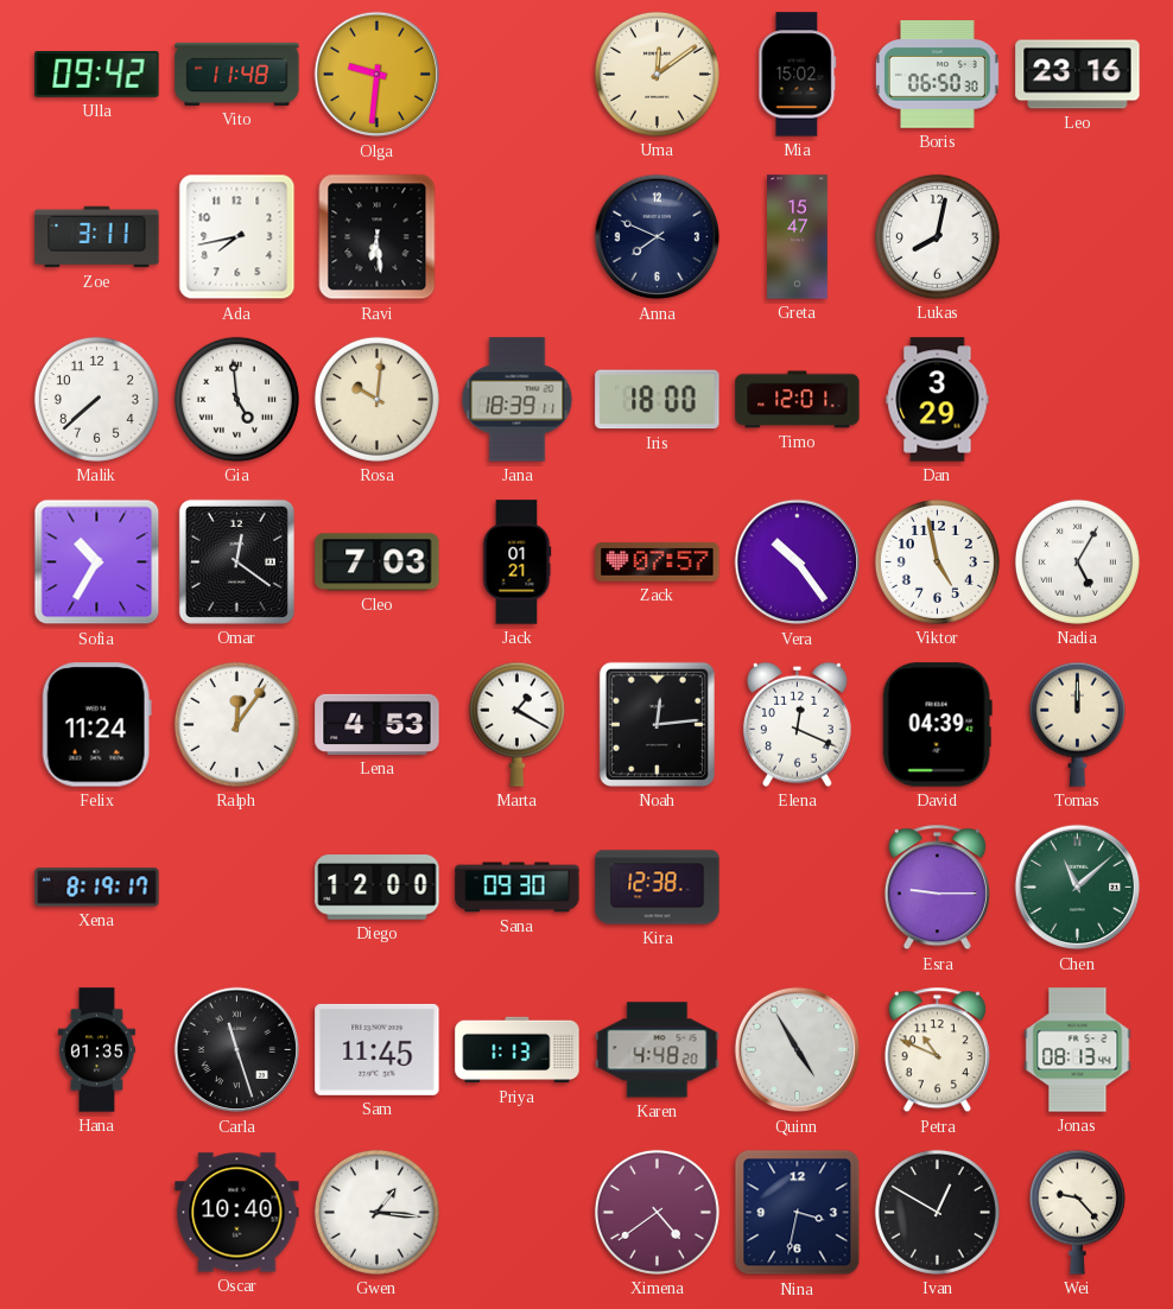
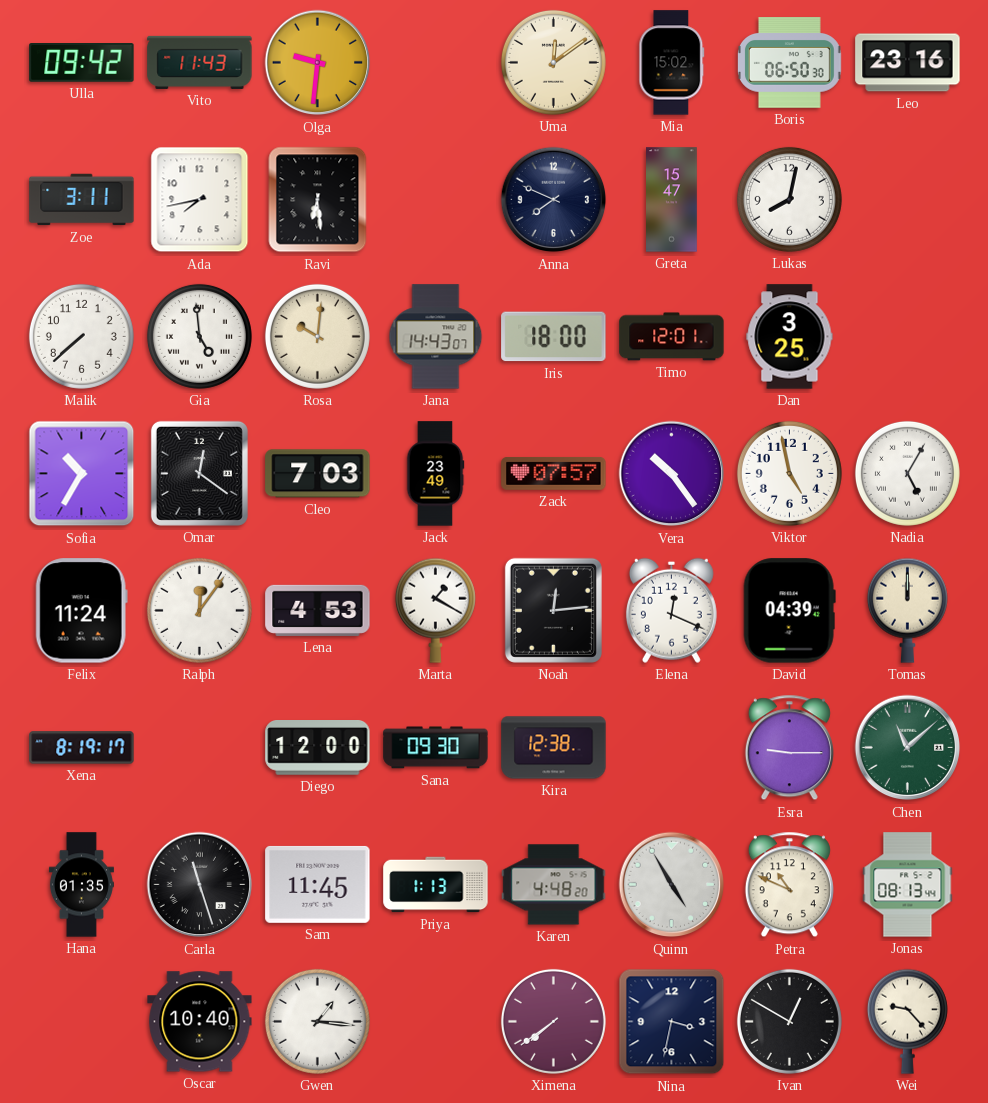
Vito: 11:48 -> 11:43
Jana: 18:39 -> 14:43
Dan: 3:29 -> 3:25
Jack: 01:21 -> 23:49
Ximena: 4:39 -> 7:39
